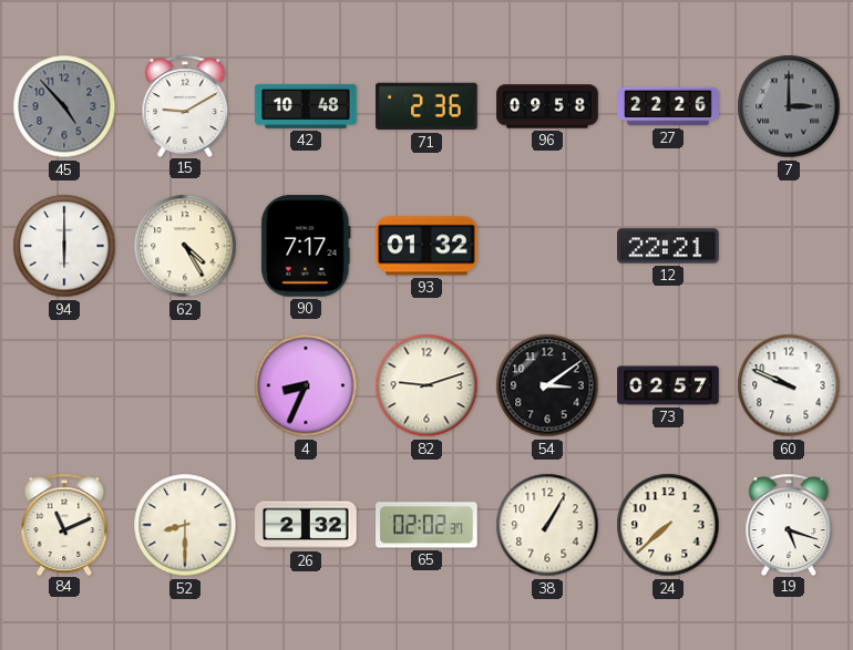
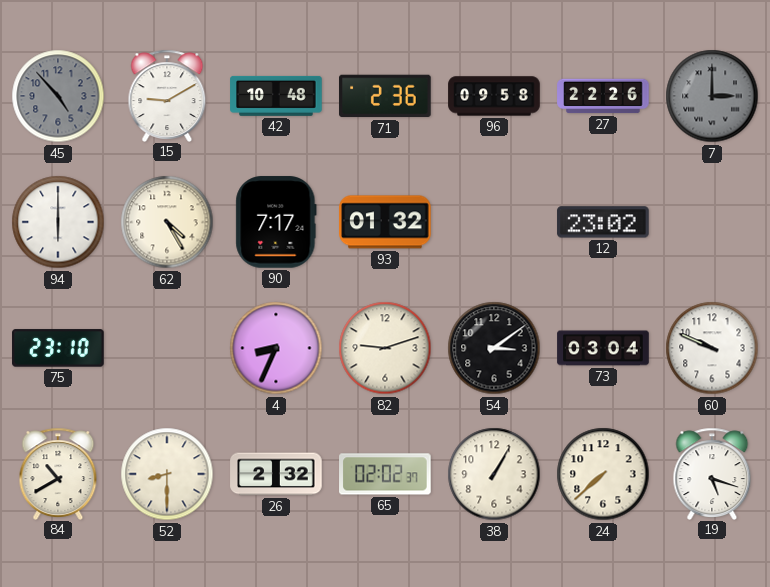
12: 22:21 -> 23:02
75: none -> 23:10
73: 02:57 -> 03:04
84: 11:11 -> 10:40
